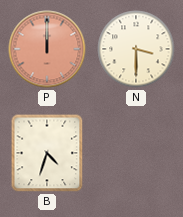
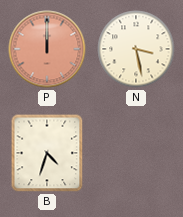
N: 3:30 -> 3:28
